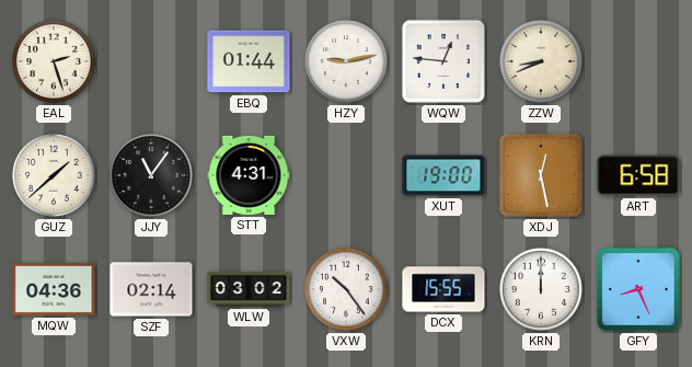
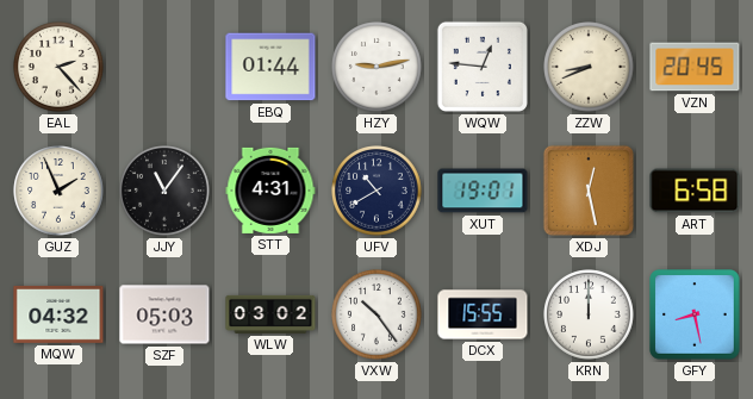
EAL: 2:27 -> 2:23
VZN: none -> 20:45
GUZ: 1:38 -> 1:56
UFV: none -> 10:40
XUT: 19:00 -> 19:01
MQW: 04:36 -> 04:32
SZF: 02:14 -> 05:03
GFY: 8:26 -> 8:28
